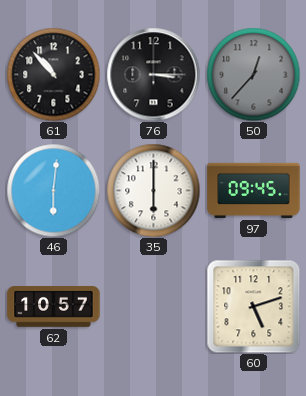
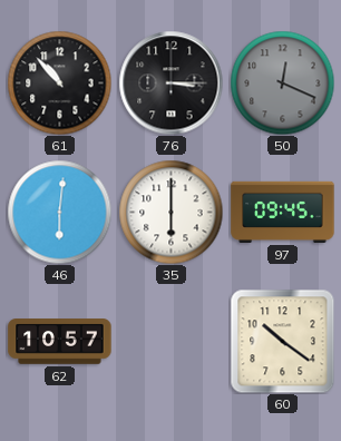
50: 12:37 -> 12:19
60: 5:12 -> 10:21
